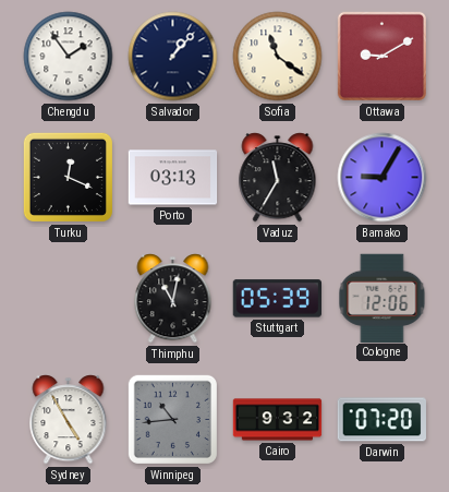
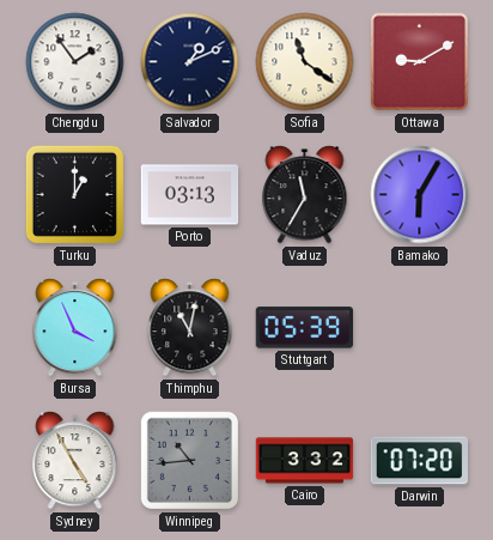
Salvador: 1:07 -> 1:11
Turku: 12:19 -> 1:00
Bamako: 9:05 -> 6:05
Bursa: none -> 3:56
Cologne: 12:06 -> none
Cairo: 9:32 -> 3:32
